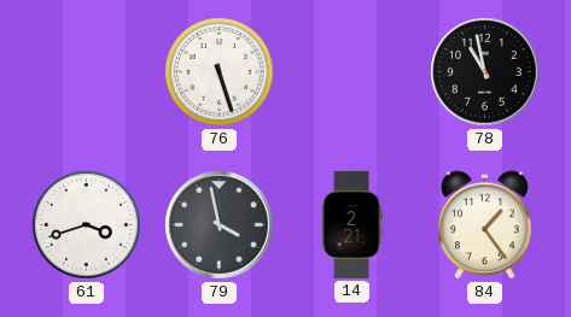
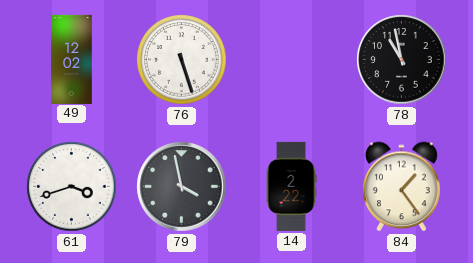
49: none -> 12:02
14: 2:21 -> 2:22
